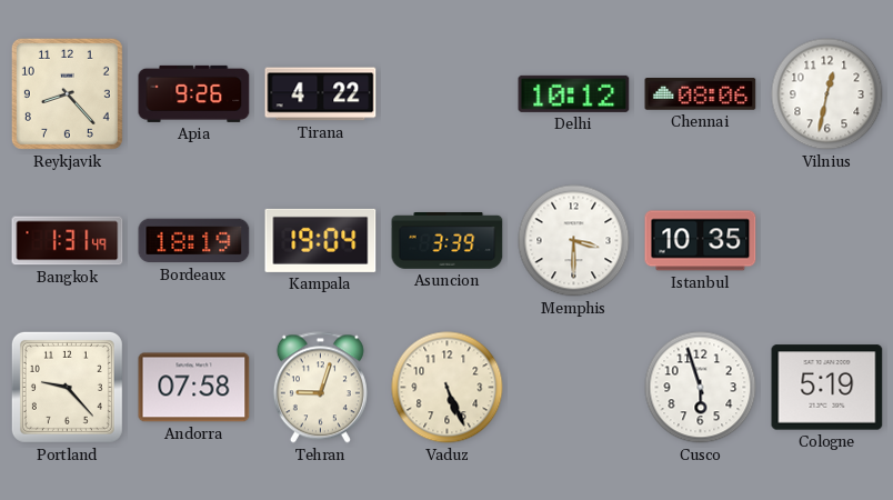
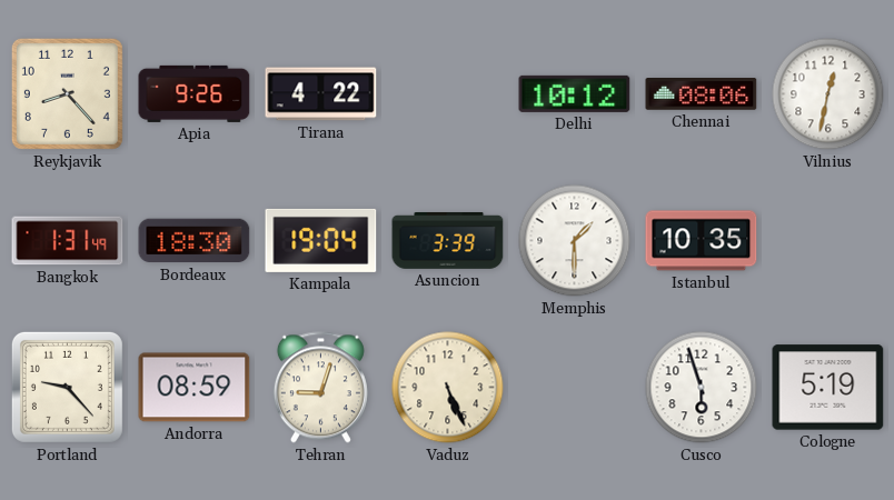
Bordeaux: 18:19 -> 18:30
Memphis: 3:30 -> 1:30
Andorra: 07:58 -> 08:59
